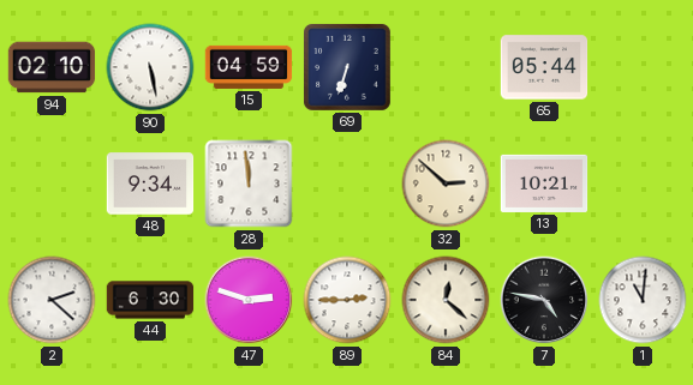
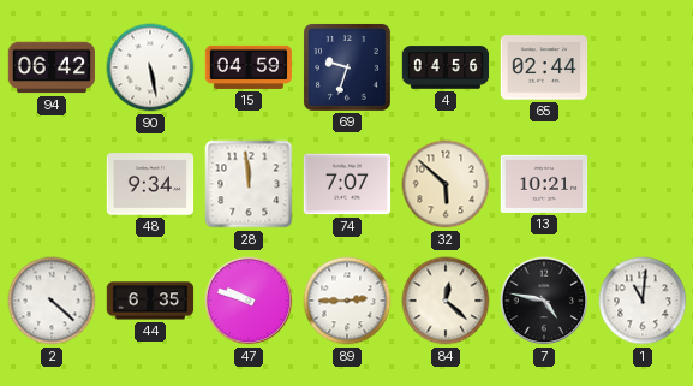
94: 02:10 -> 06:42
69: 6:33 -> 9:33
4: none -> 04:56
65: 05:44 -> 02:44
74: none -> 7:07
32: 2:52 -> 5:52
2: 2:22 -> 4:22
44: 6:30 -> 6:35
47: 2:48 -> 9:48
